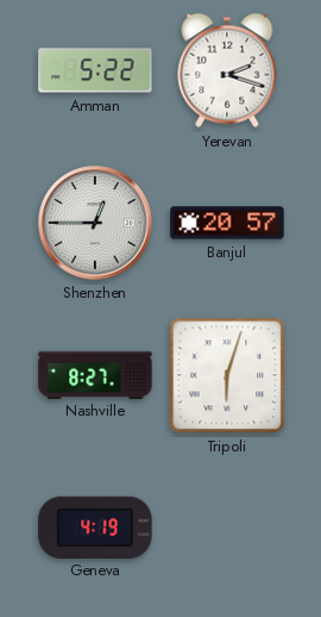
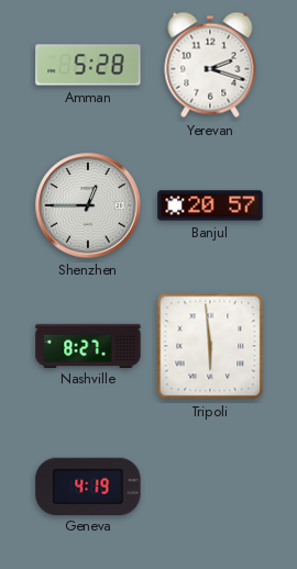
Amman: 5:22 -> 5:28
Tripoli: 6:03 -> 5:59
